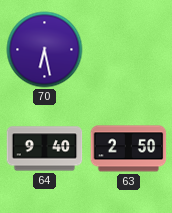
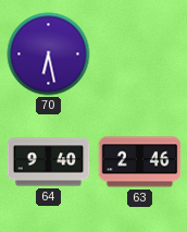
63: 2:50 -> 2:46
